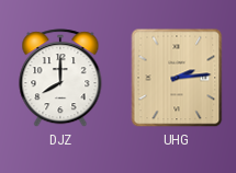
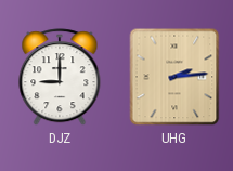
DJZ: 8:00 -> 9:00
